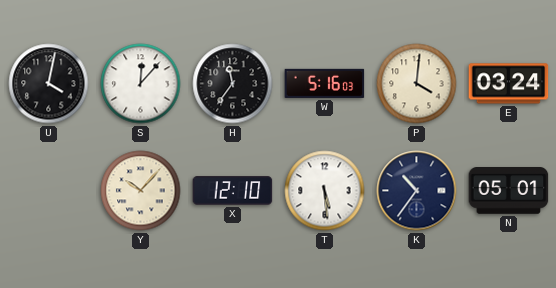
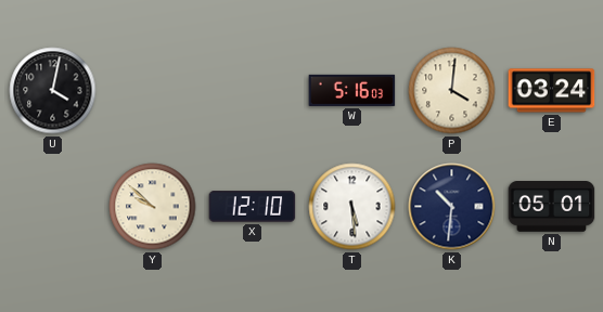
S: 12:07 -> none
H: 11:36 -> none
Y: 10:07 -> 9:52
K: 10:36 -> 10:31
